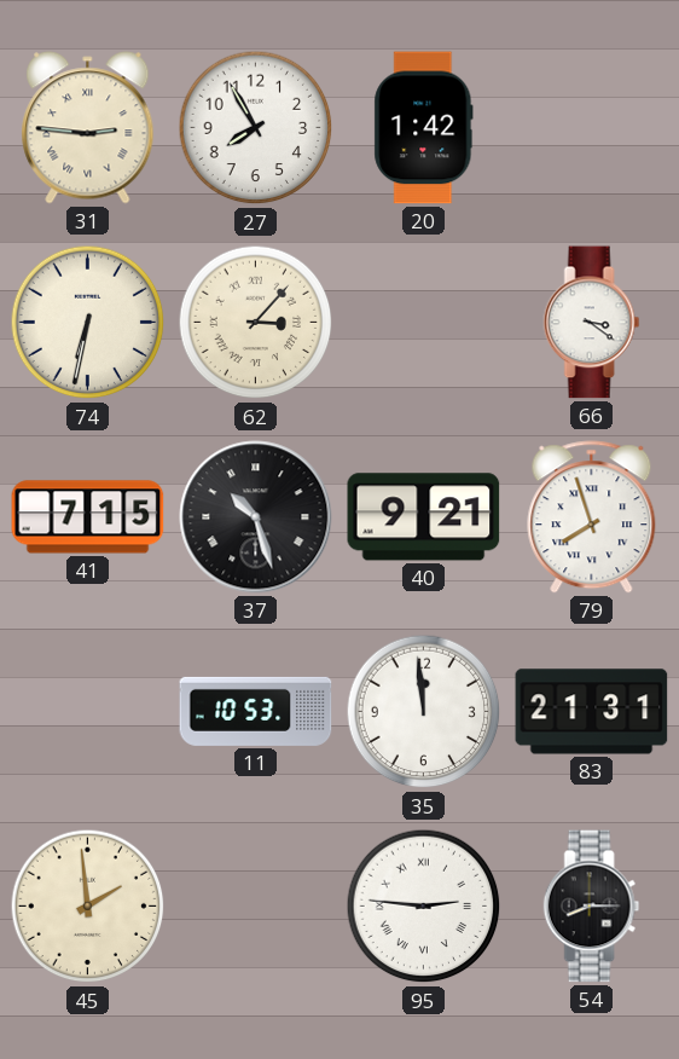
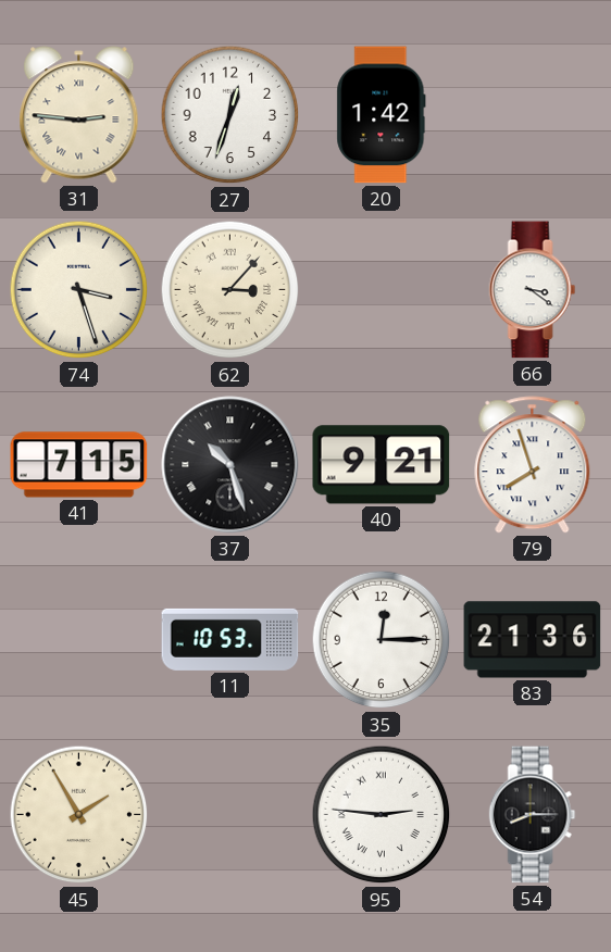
27: 7:55 -> 12:33
74: 6:32 -> 3:27
35: 11:59 -> 12:15
83: 21:31 -> 21:36
45: 1:59 -> 1:55
